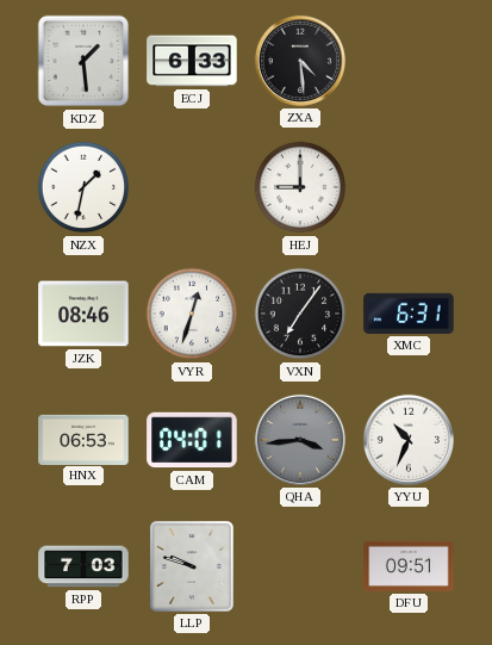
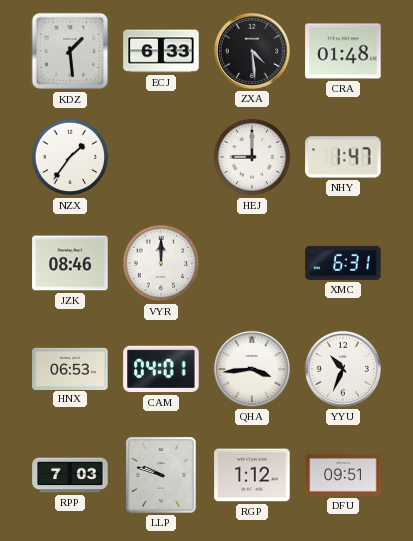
CRA: none -> 01:48
NZX: 1:32 -> 1:36
NHY: none -> 1:47
VYR: 12:33 -> 12:00
VXN: 7:06 -> none
QHA dial: grey -> white
RGP: none -> 1:12
